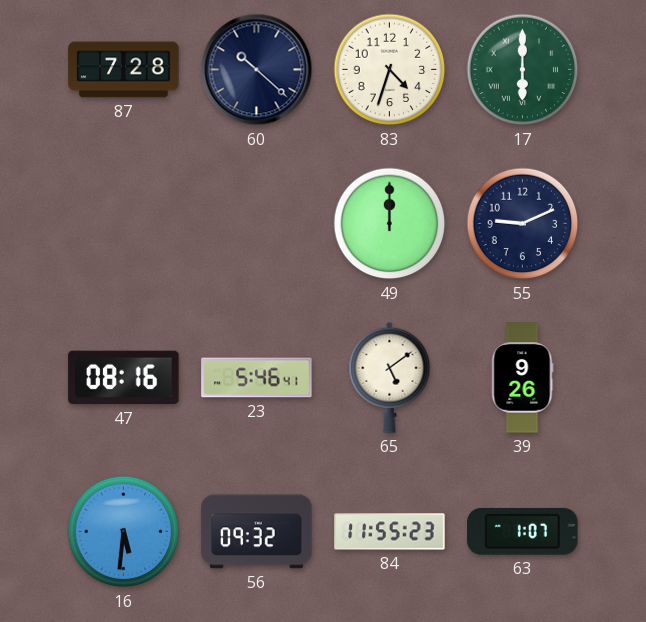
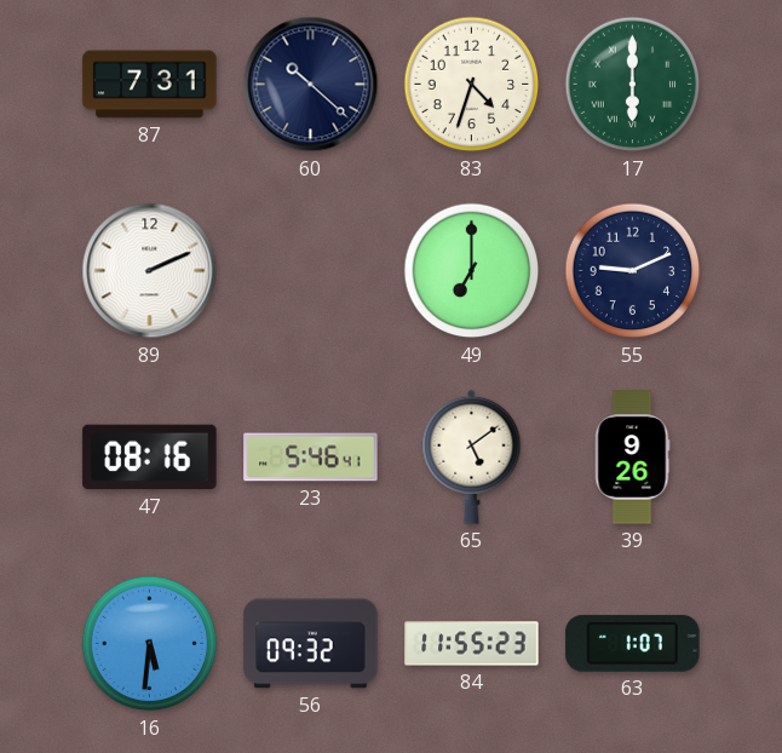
87: 7:28 -> 7:31
89: none -> 2:11
49: 12:00 -> 7:00
